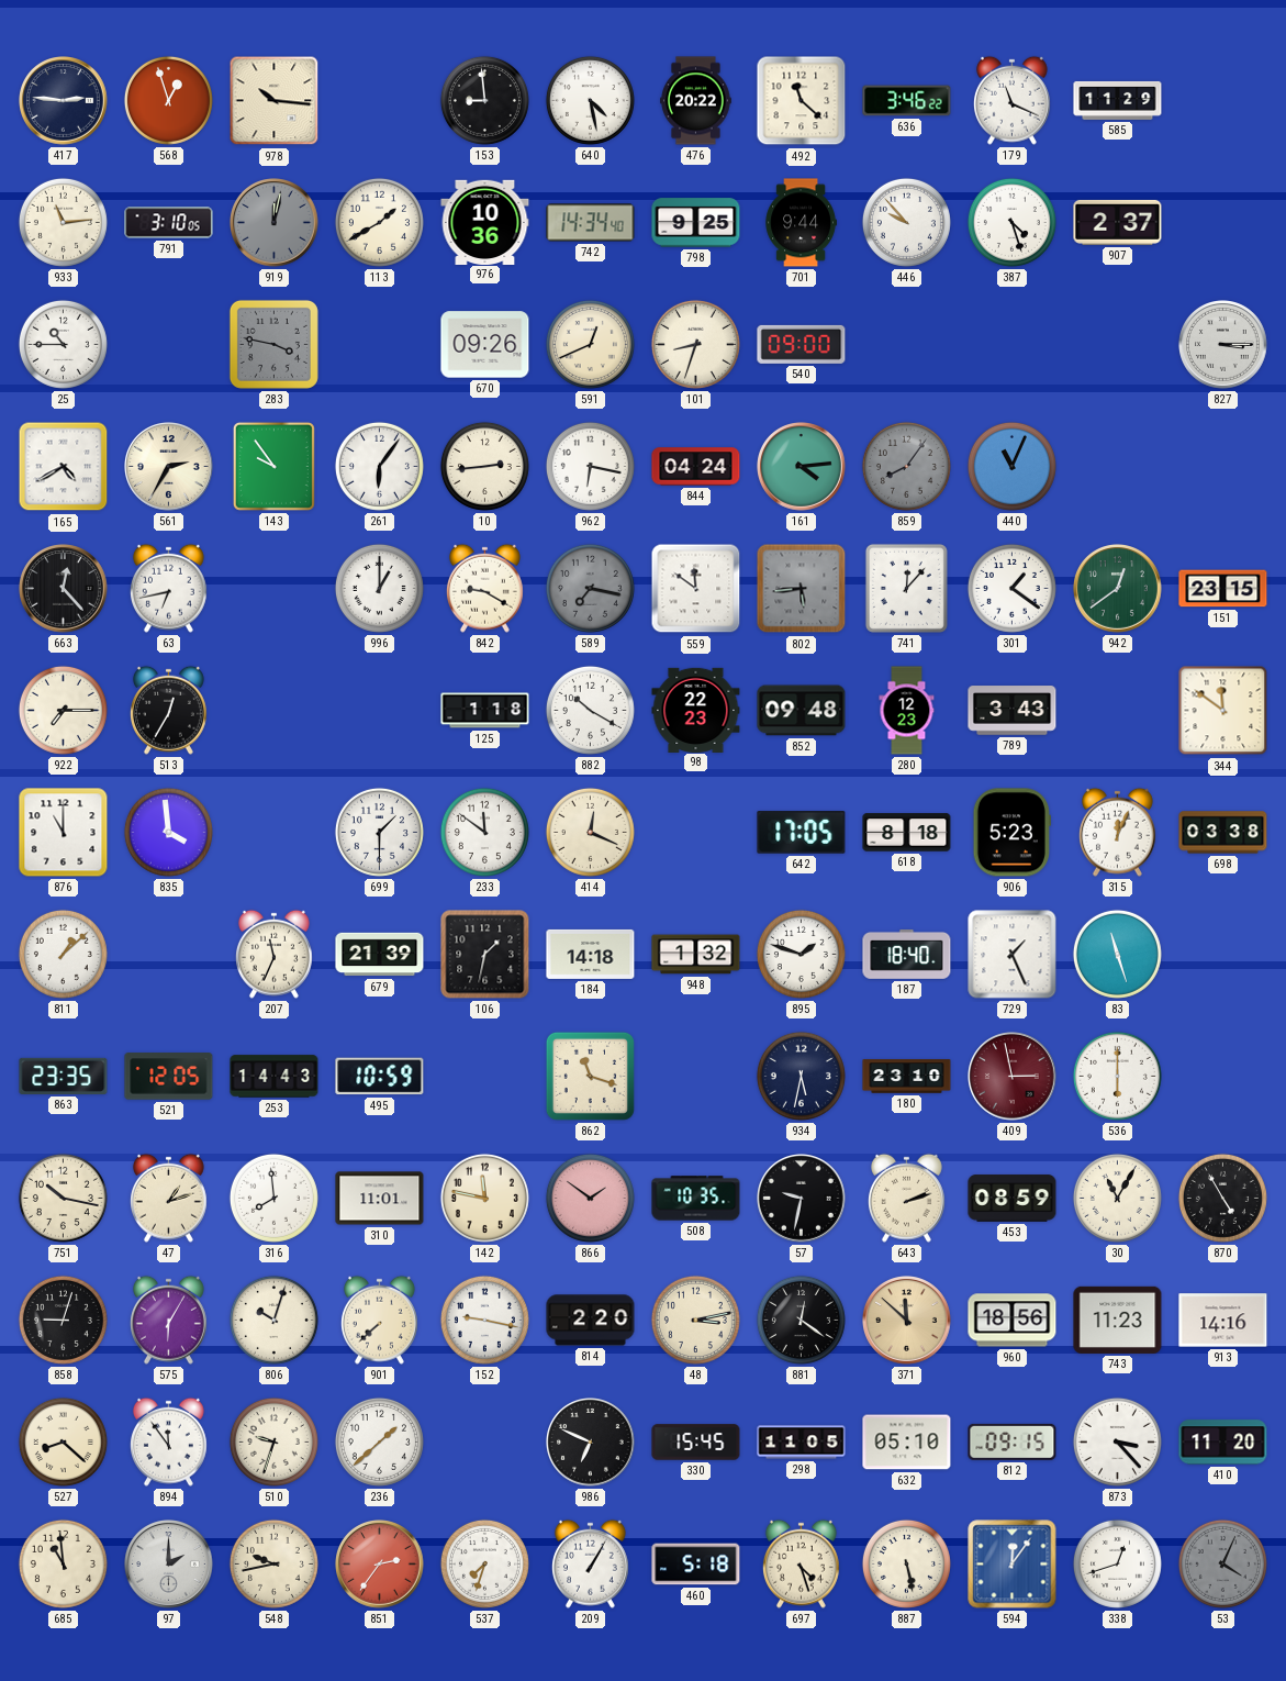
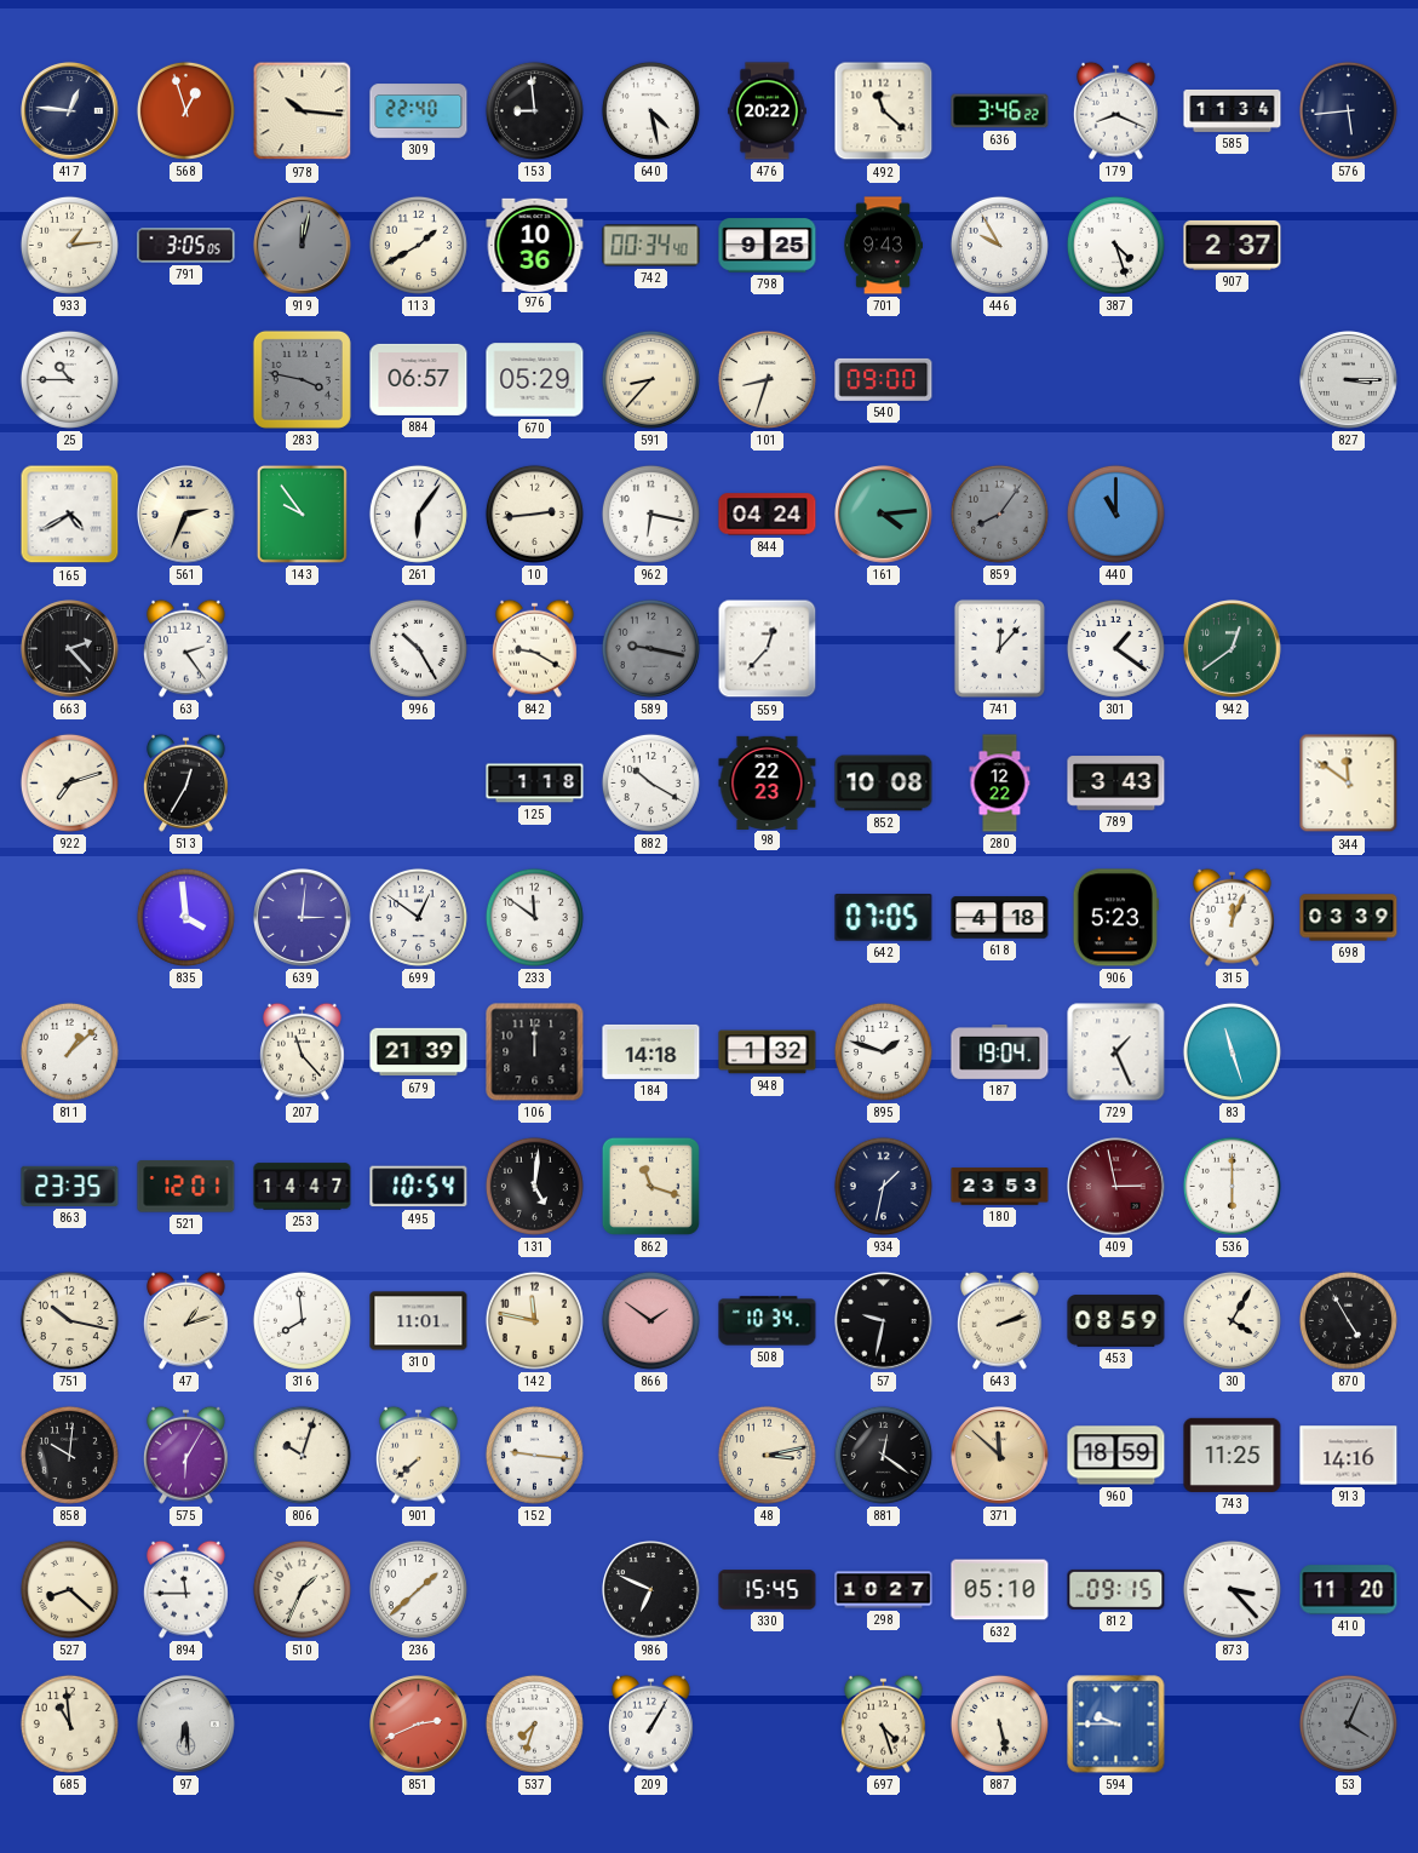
417: 2:46 -> 12:46
309: none -> 22:40
179: 11:19 -> 8:19
585: 11:29 -> 11:34
576: none -> 5:44
933: 11:14 -> 1:14
791: 3:10 -> 3:05
742: 14:34 -> 00:34
701: 9:44 -> 9:43
446: 9:53 -> 9:55
884: none -> 06:57
670: 09:26 -> 05:29
591: 12:41 -> 8:37
561: 2:35 -> 2:34
440: 11:04 -> 11:00
663: 12:23 -> 2:23
63: 6:43 -> 2:24
996: 1:00 -> 10:25
589: 7:17 -> 9:17
559: 11:51 -> 12:37
802: 5:44 -> none
151: 23:15 -> none
922: 7:15 -> 7:12
852: 09:48 -> 10:08
280: 12:23 -> 12:22
876: 11:00 -> none
639: none -> 3:01
699: 1:30 -> 12:51
414: 12:19 -> none
642: 17:05 -> 07:05
618: 8:18 -> 4:18
698: 03:38 -> 03:39
207: 11:34 -> 11:23
106: 1:32 -> 12:00
187: 18:40 -> 19:04
521: 12:05 -> 12:01
253: 14:43 -> 14:47
495: 10:59 -> 10:54
131: none -> 5:01
934: 5:32 -> 1:32
180: 23:10 -> 23:53
508: 10:35 -> 10:34
30: 11:05 -> 4:05
858: 9:03 -> 10:01
152: 9:17 -> 9:16
814: 2:20 -> none
960: 18:56 -> 18:59
743: 11:23 -> 11:25
894: 11:54 -> 11:45
510: 9:33 -> 1:34
298: 11:05 -> 10:27
97: 2:00 -> 6:29
548: 9:43 -> none
851: 2:36 -> 2:41
460: 5:18 -> none
594: 12:06 -> 9:45
338: 12:42 -> none
